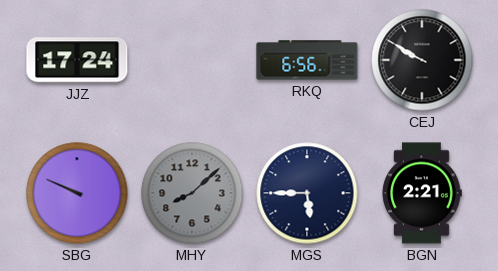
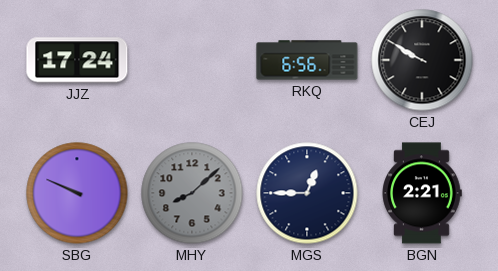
MGS: 5:45 -> 12:45
